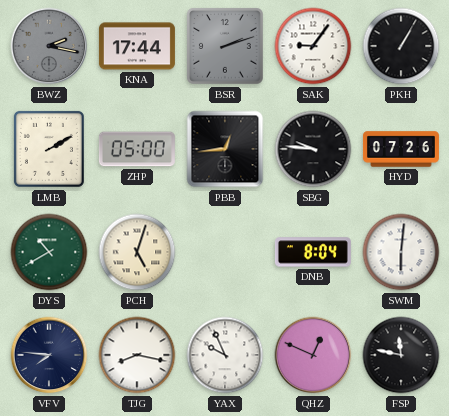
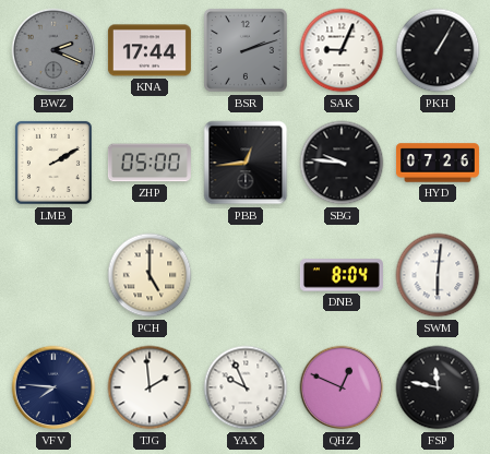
BWZ: 2:17 -> 2:19
SAK: 9:06 -> 9:04
DYS: 10:40 -> none
PCH: 5:03 -> 5:00
TJG: 8:17 -> 1:59
